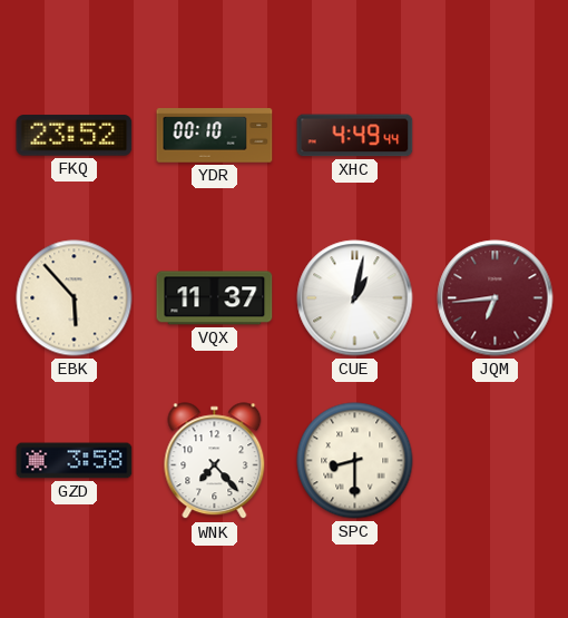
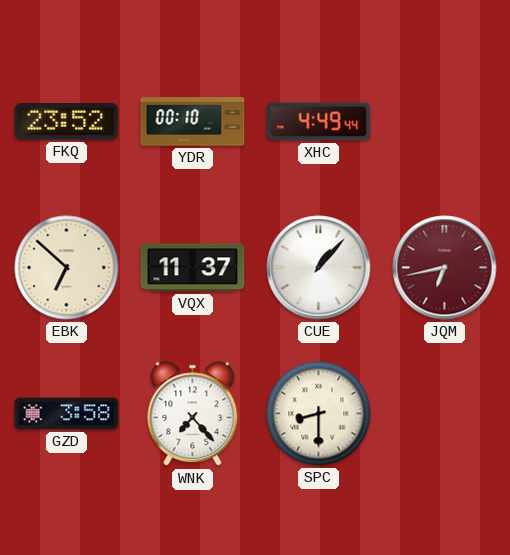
EBK: 5:53 -> 6:52
CUE: 1:02 -> 1:07
JQM: 6:44 -> 6:43
